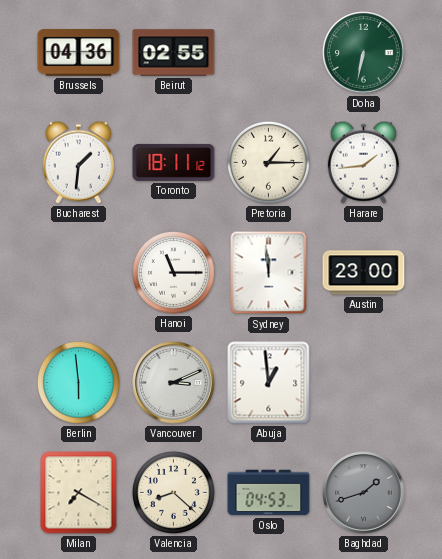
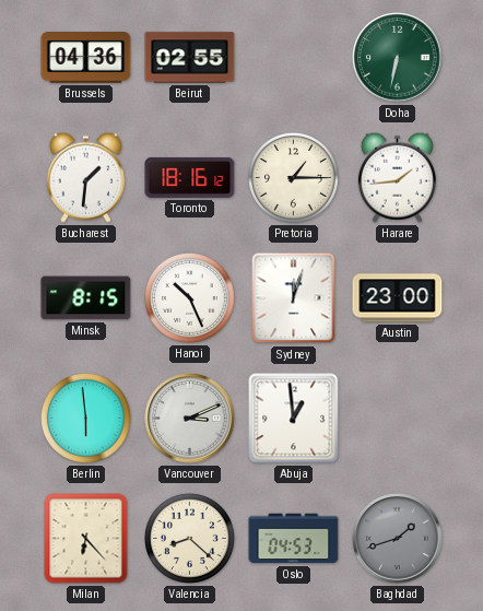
Toronto: 18:11 -> 18:16
Minsk: none -> 8:15
Hanoi: 11:15 -> 10:26
Sydney: 11:59 -> 12:03
Milan: 7:20 -> 6:23
